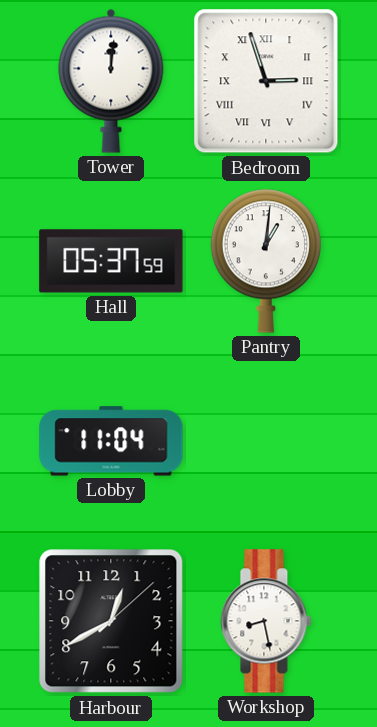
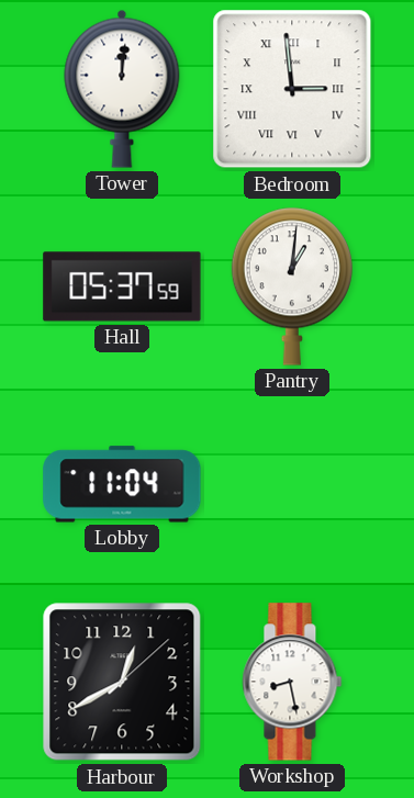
Bedroom: 2:57 -> 2:59
